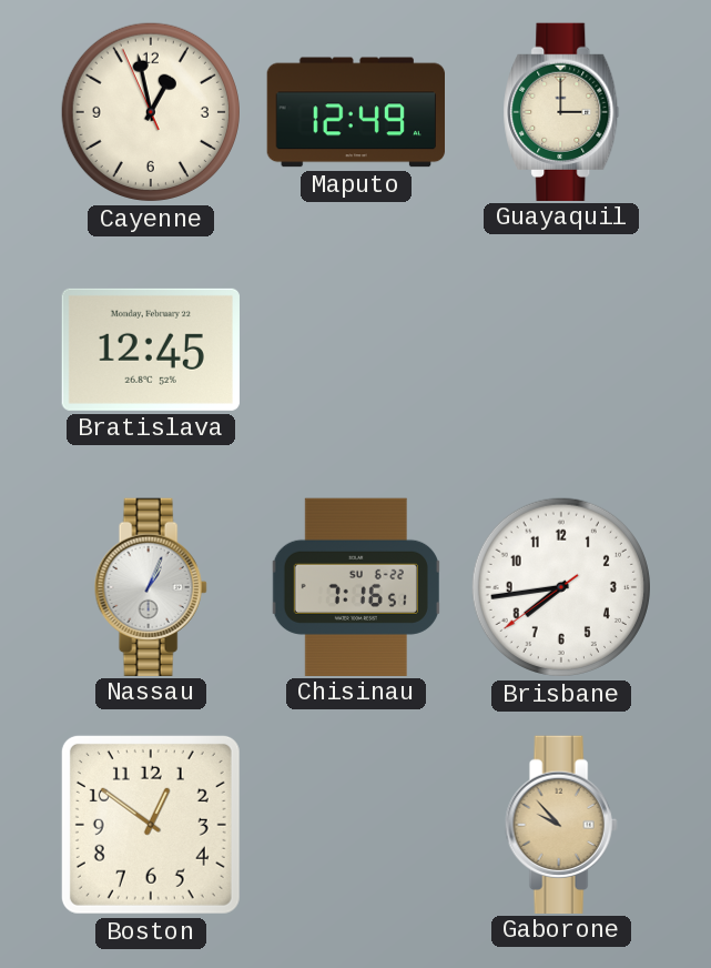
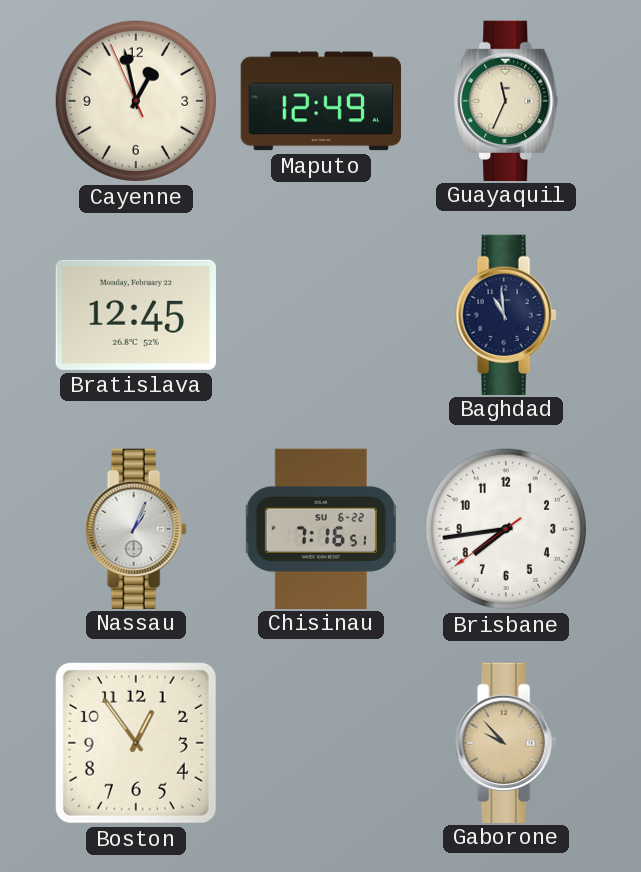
Guayaquil: 3:00 -> 11:34
Baghdad: none -> 10:59
Boston: 12:51 -> 12:54
